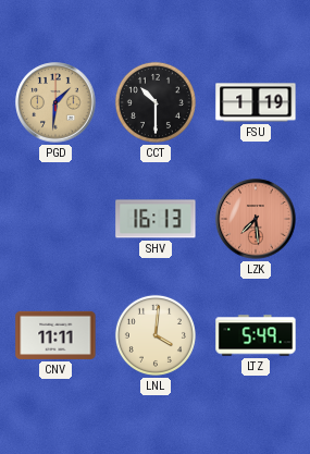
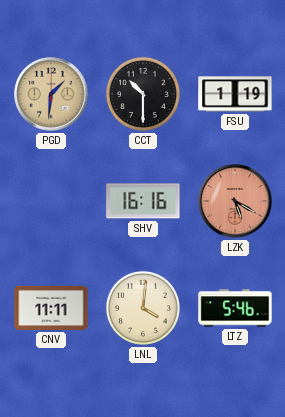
SHV: 16:13 -> 16:16
LZK: 7:29 -> 5:20
LTZ: 5:49 -> 5:46
